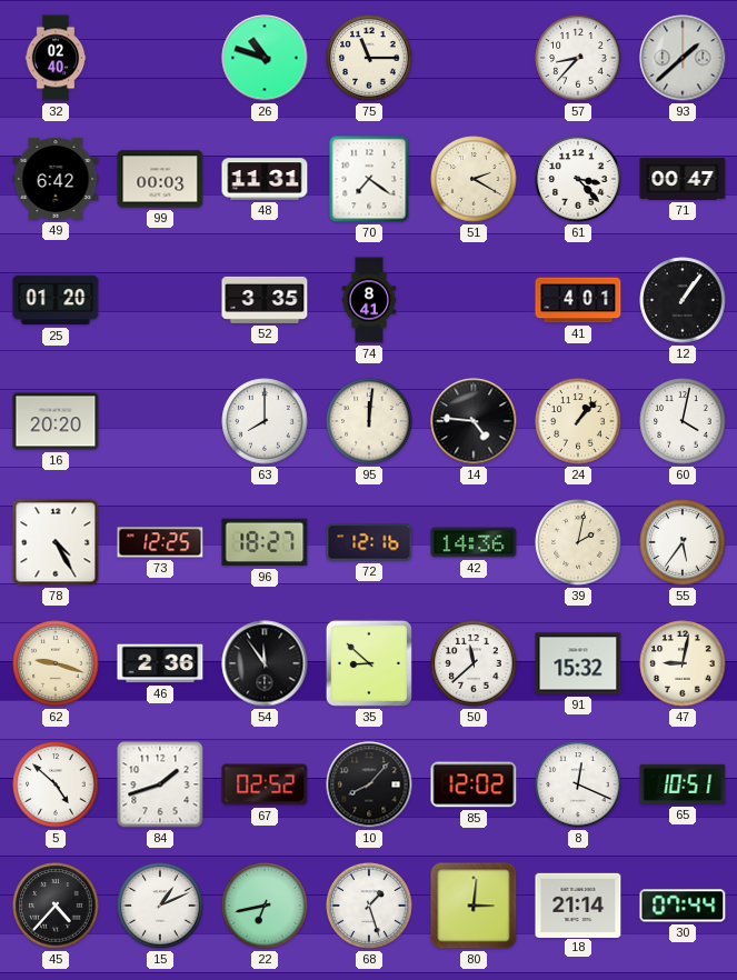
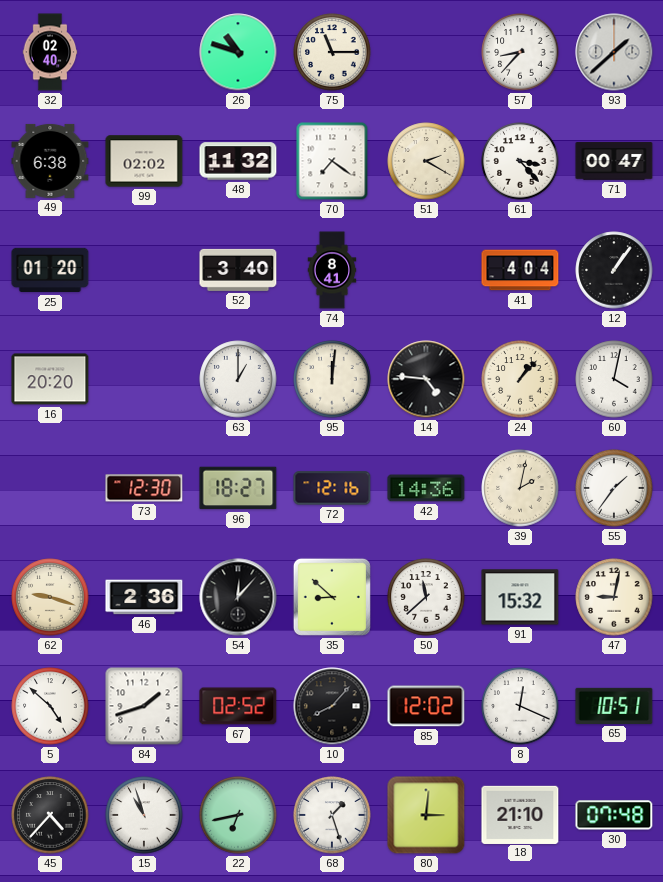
49: 6:42 -> 6:38
99: 00:03 -> 02:02
48: 11:31 -> 11:32
52: 3:35 -> 3:40
41: 4:01 -> 4:04
63: 8:00 -> 1:00
78: 4:25 -> none
73: 12:25 -> 12:30
55: 5:36 -> 1:36
54: 11:54 -> 12:07
15: 1:11 -> 10:57
18: 21:14 -> 21:10
30: 07:44 -> 07:48
